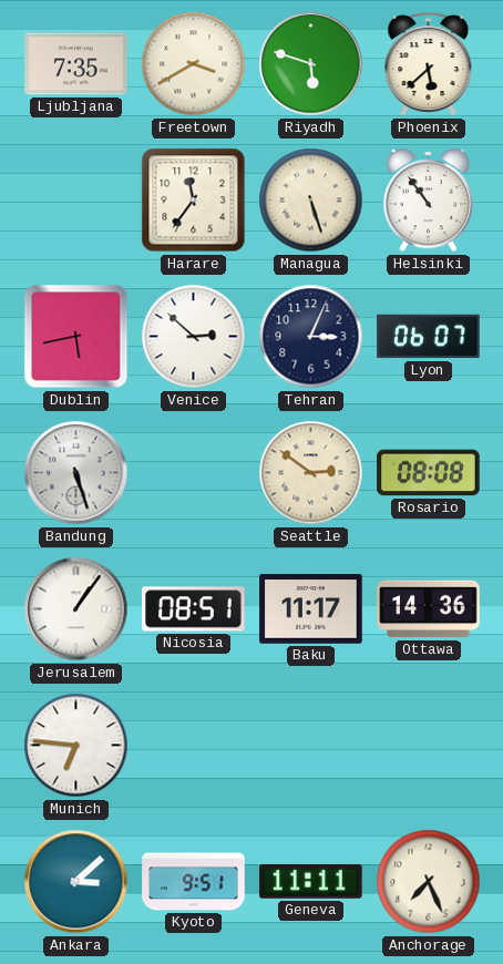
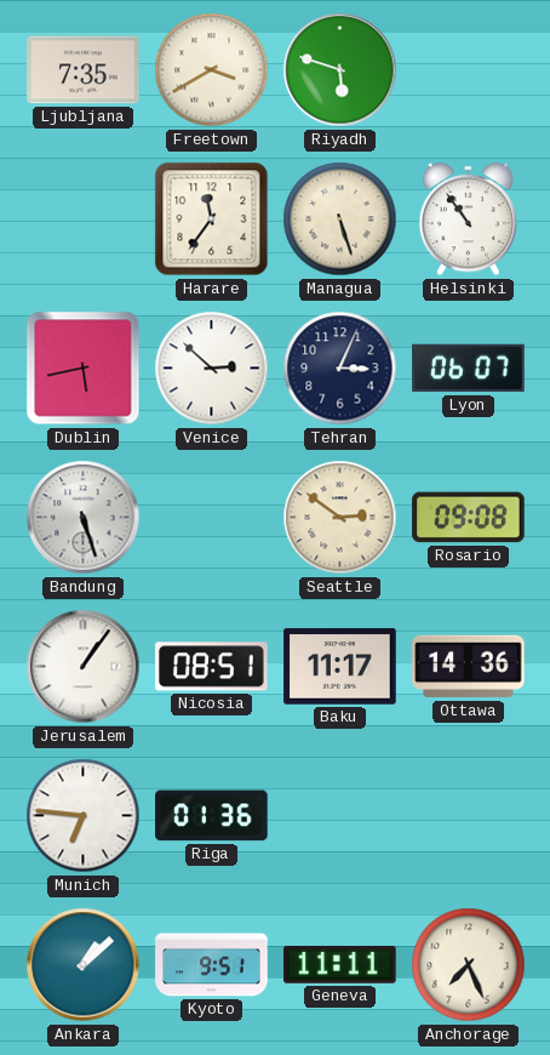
Phoenix: 5:38 -> none
Rosario: 08:08 -> 09:08
Riga: none -> 01:36
Ankara: 3:08 -> 1:08
